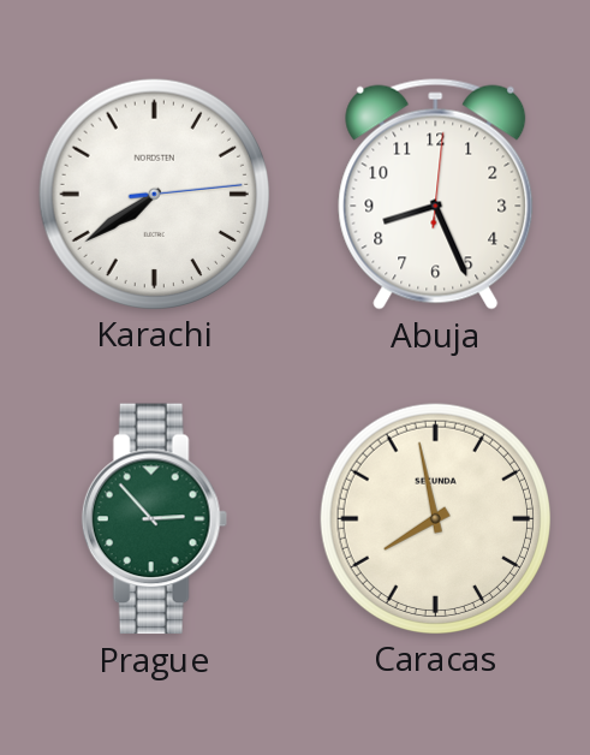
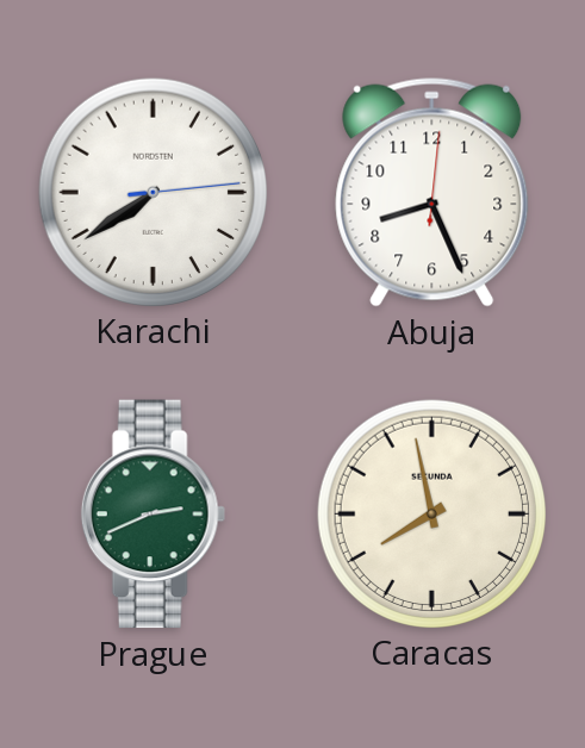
Prague: 2:53 -> 2:41
